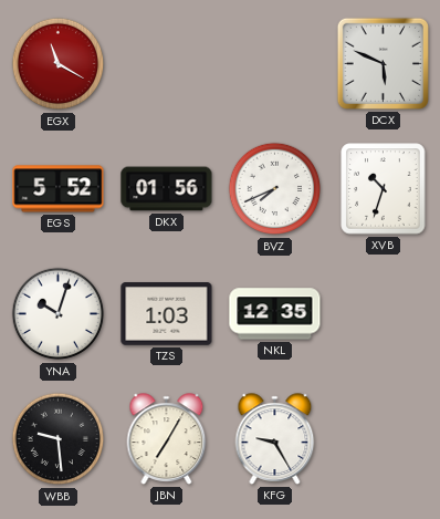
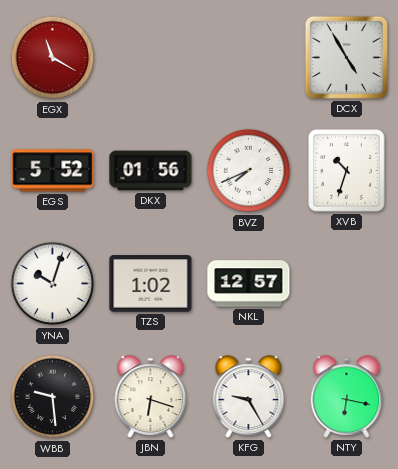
DCX: 5:49 -> 4:55
TZS: 1:03 -> 1:02
NKL: 12:35 -> 12:57
JBN: 7:05 -> 6:18
NTY: none -> 6:17
